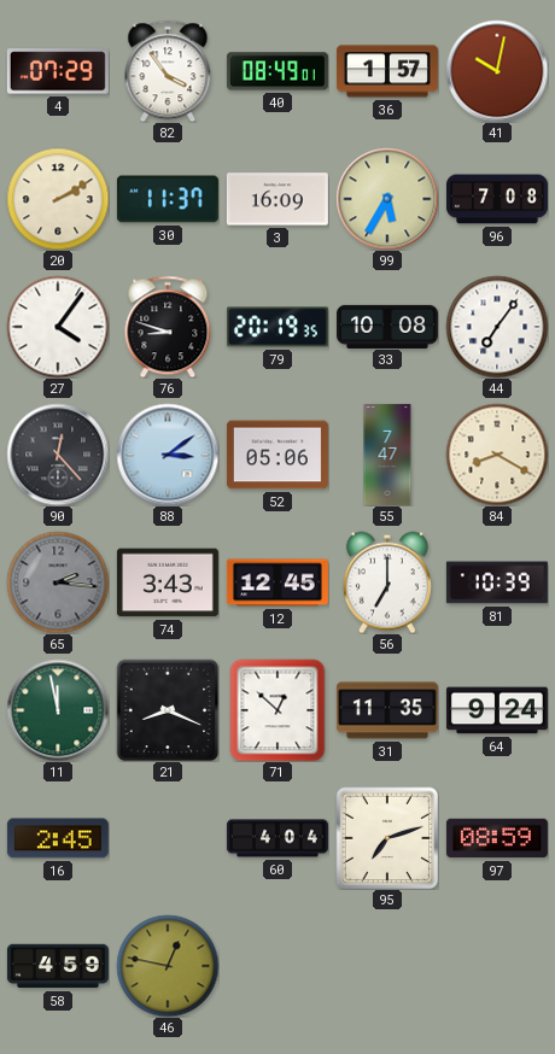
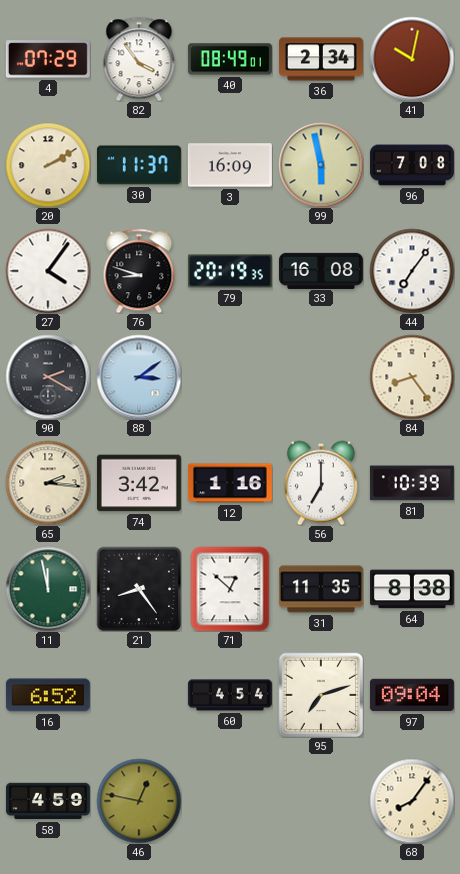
36: 1:57 -> 2:34
99: 5:35 -> 5:58
33: 10:08 -> 16:08
90: 12:23 -> 2:20
52: 05:06 -> none
55: 7:47 -> none
84: 8:20 -> 8:24
65 dial: grey -> cream
74: 3:43 -> 3:42
12: 12:45 -> 1:16
21: 8:19 -> 8:24
64: 9:24 -> 8:38
16: 2:45 -> 6:52
60: 4:04 -> 4:54
97: 08:59 -> 09:04
68: none -> 8:06
